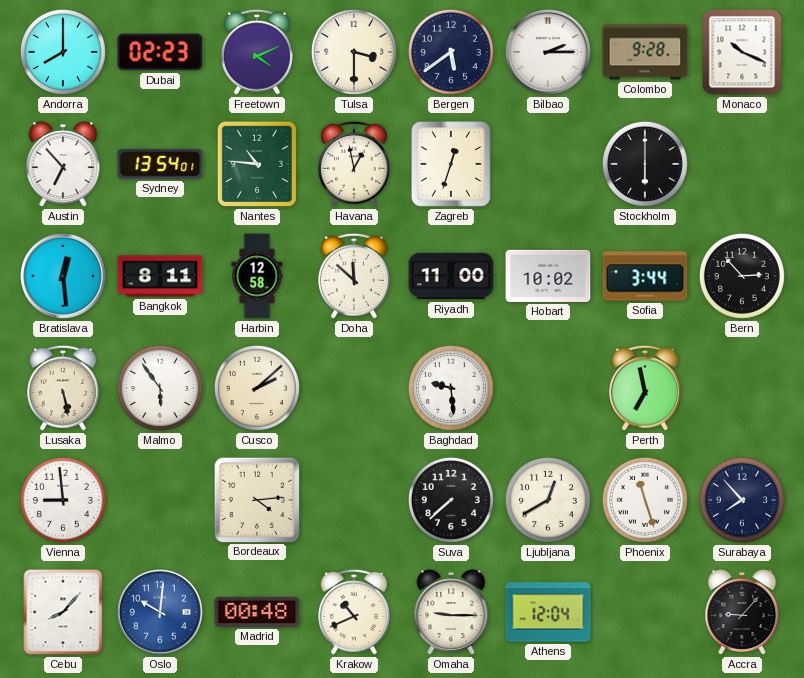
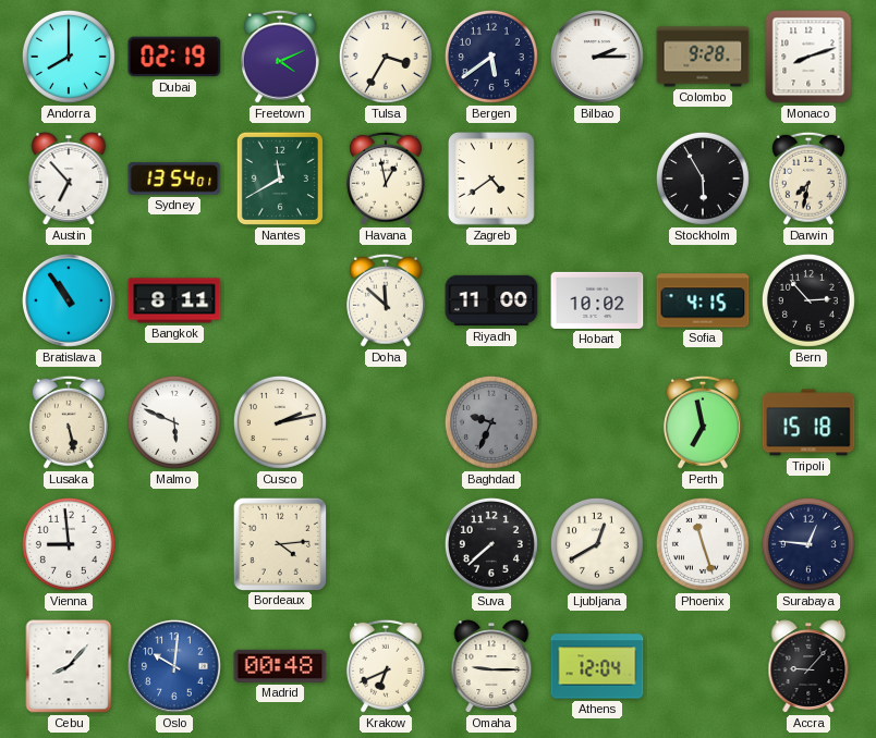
Dubai: 02:23 -> 02:19
Tulsa: 3:30 -> 3:35
Monaco: 10:19 -> 8:12
Nantes: 10:46 -> 11:40
Zagreb: 12:33 -> 4:39
Stockholm: 6:00 -> 5:55
Darwin: none -> 7:32
Bratislava: 12:29 -> 10:54
Harbin: 12:58 -> none
Sofia: 3:44 -> 4:15
Malmo: 5:54 -> 5:49
Cusco: 2:08 -> 2:13
Baghdad: 9:29 -> 9:34
Baghdad dial: white -> grey
Tripoli: none -> 15:18
Surabaya: 7:53 -> 12:46
Krakow: 10:41 -> 6:41
